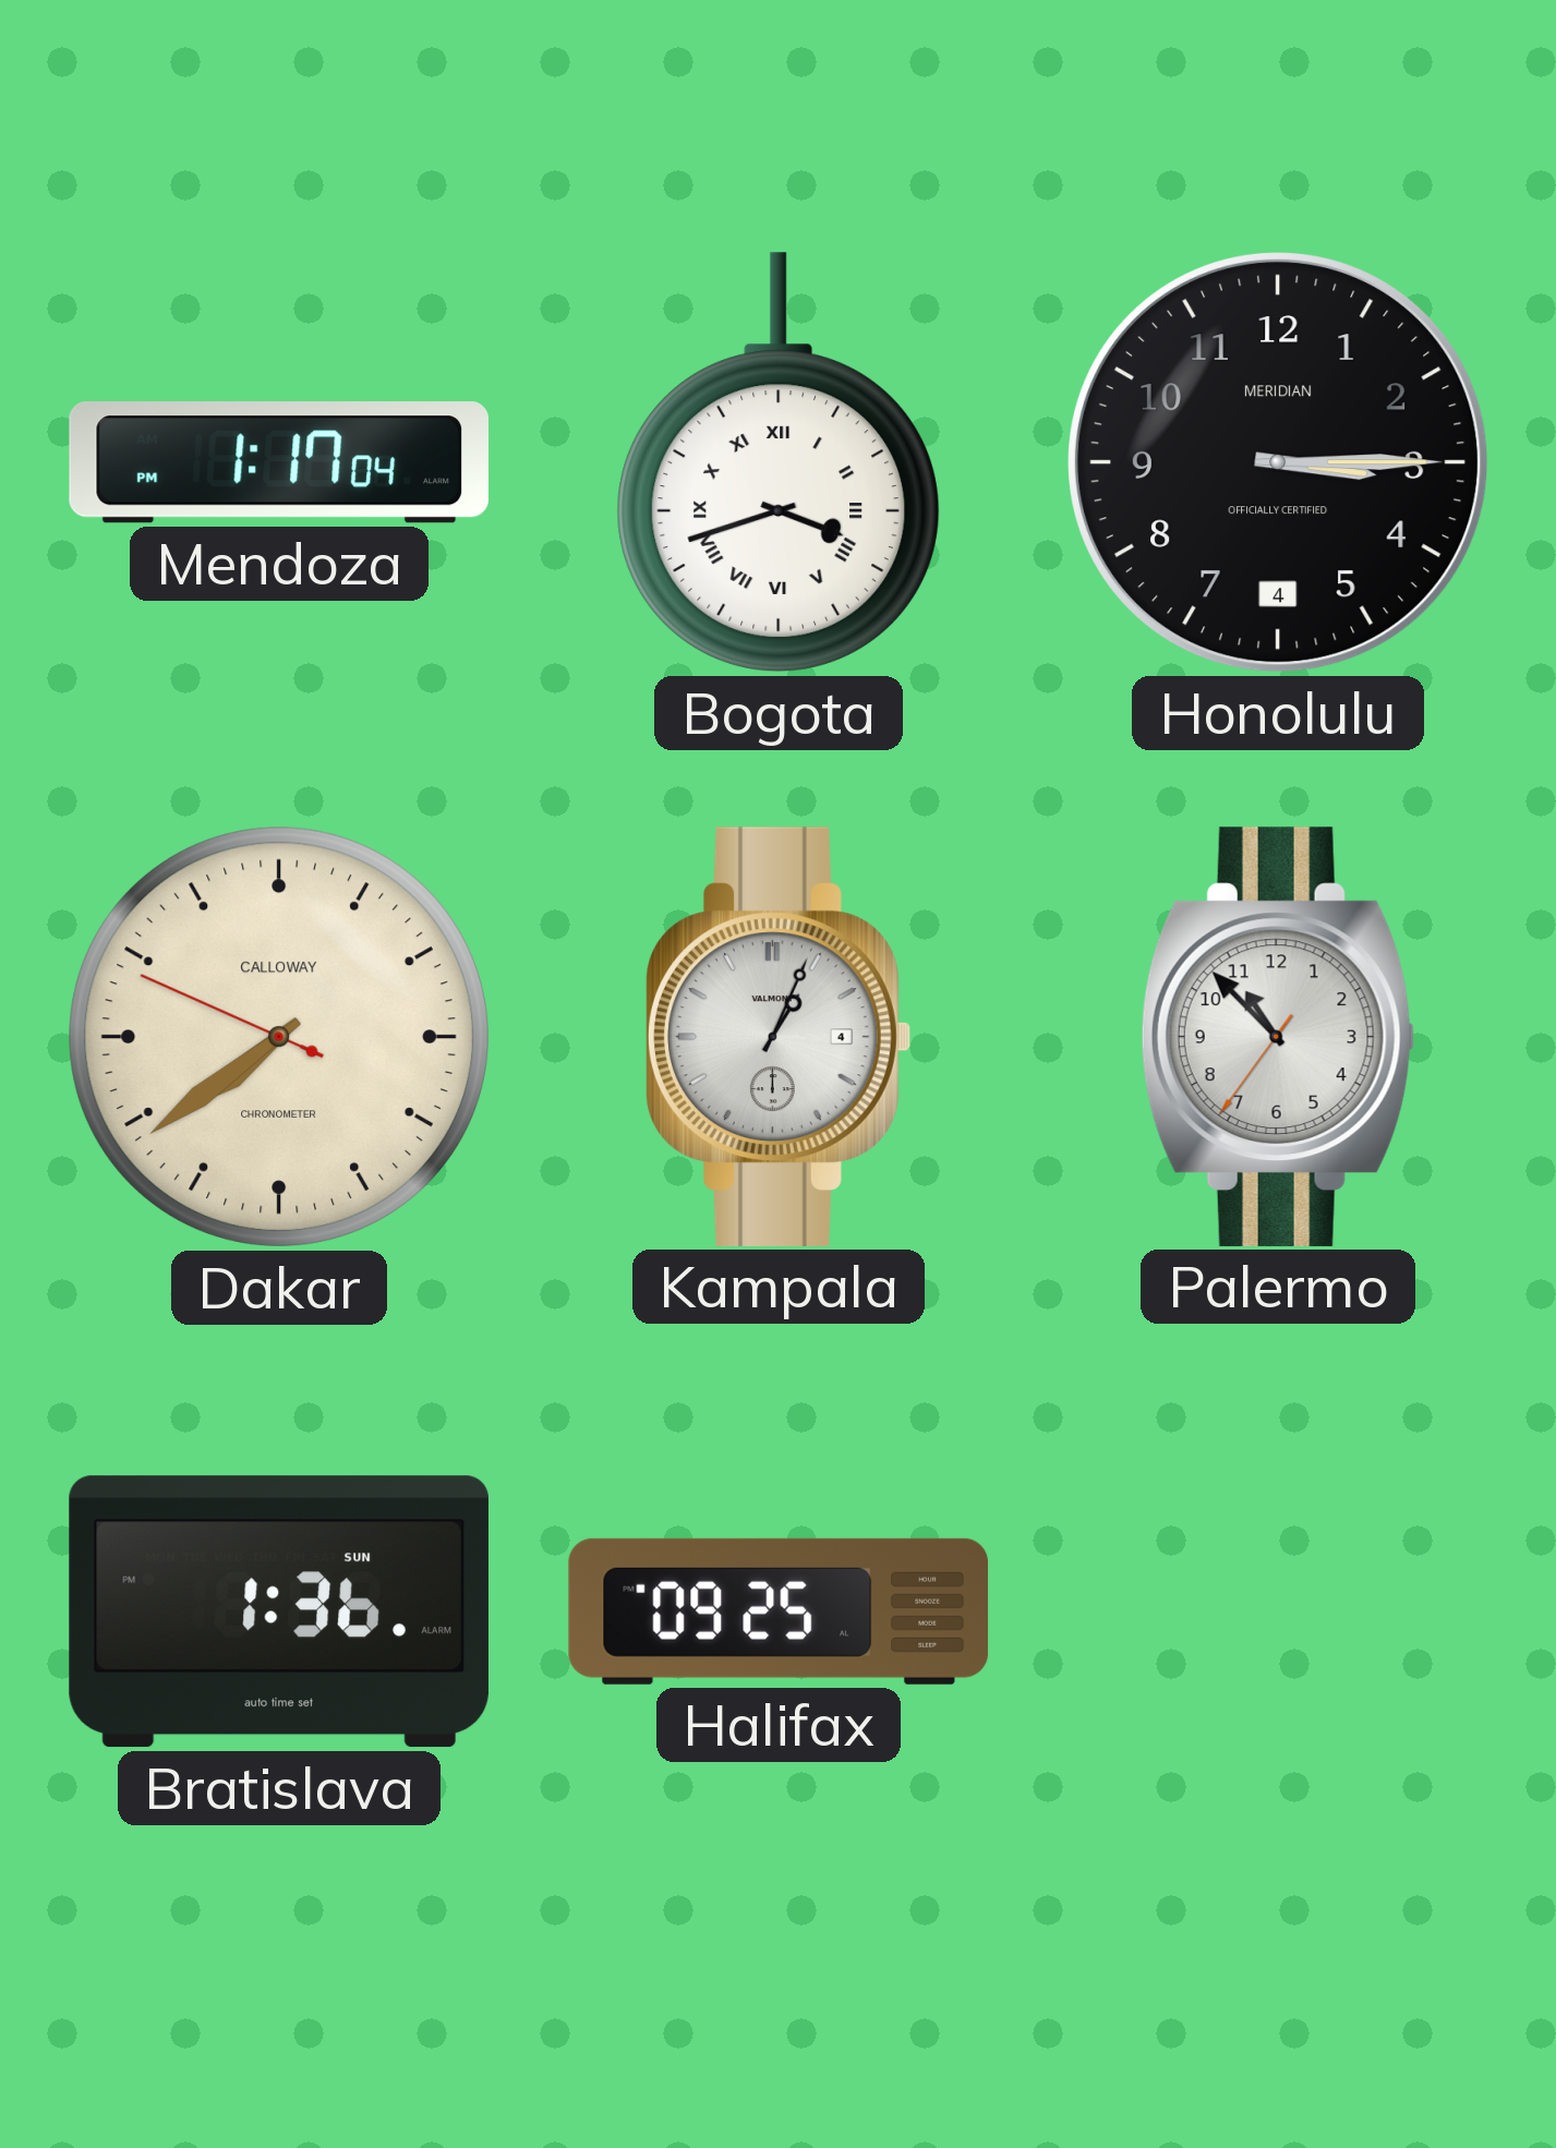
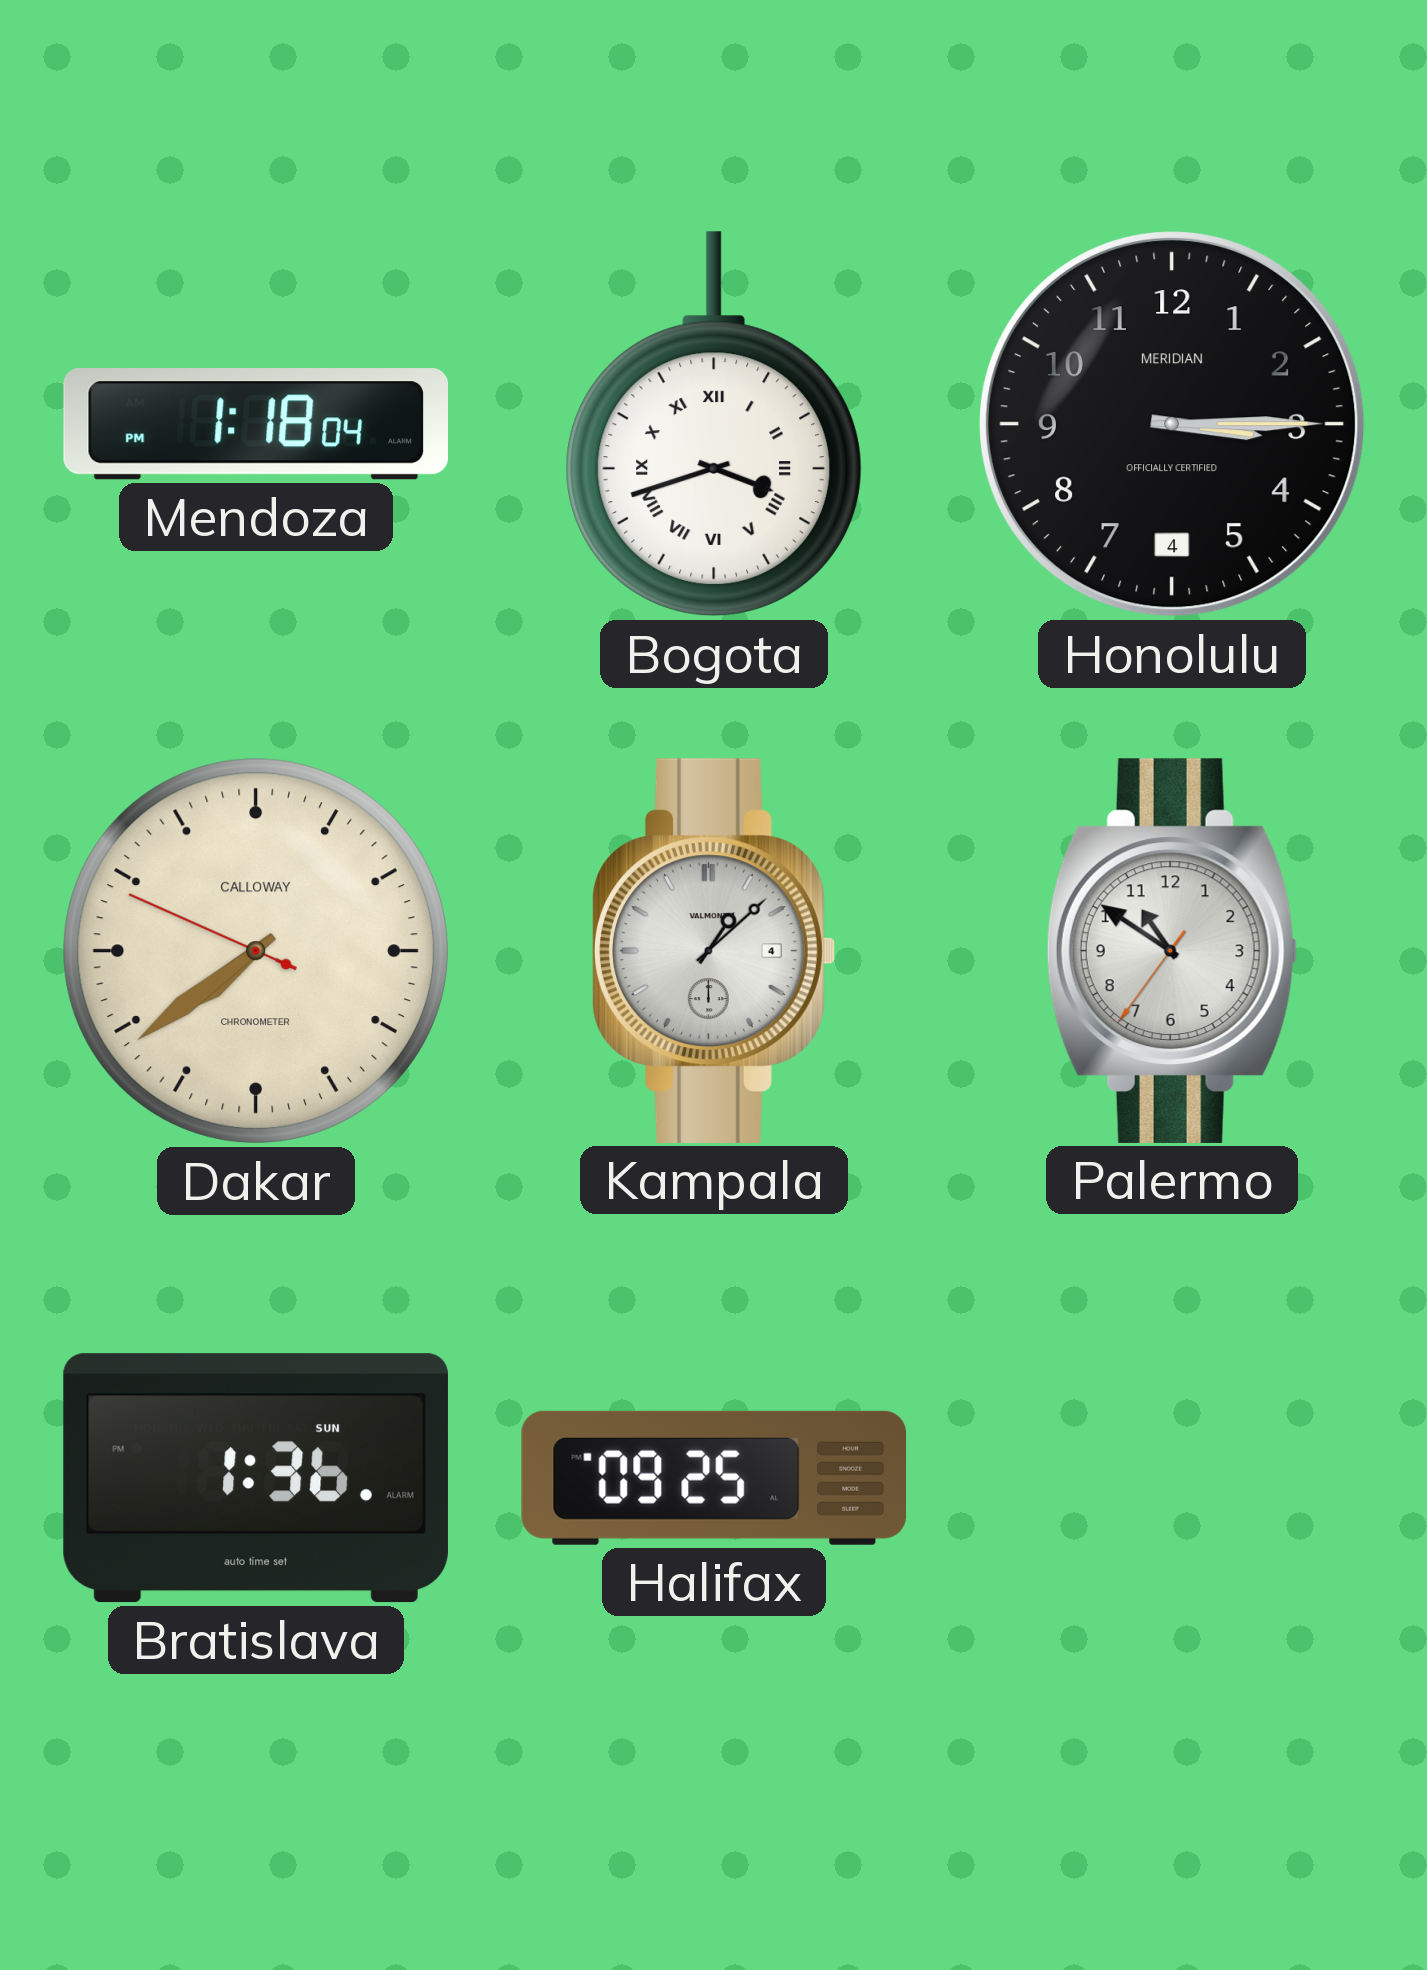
Mendoza: 1:17 -> 1:18
Kampala: 1:04 -> 1:08
Palermo: 10:52 -> 10:50
